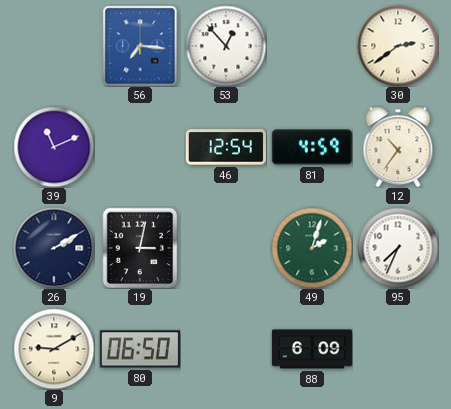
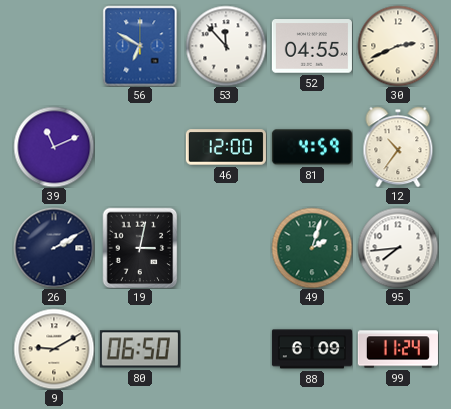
56: 7:16 -> 6:50
53: 12:53 -> 11:53
52: none -> 04:55
30: 2:39 -> 2:41
46: 12:54 -> 12:00
95: 7:34 -> 7:44
99: none -> 11:24
